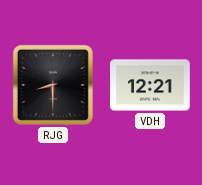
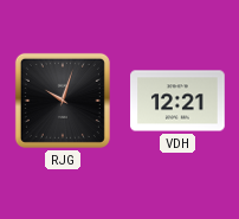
RJG: 8:30 -> 10:03
